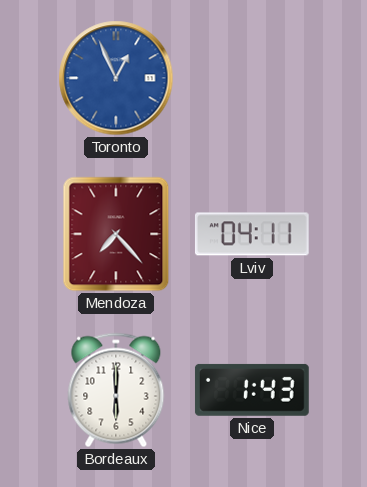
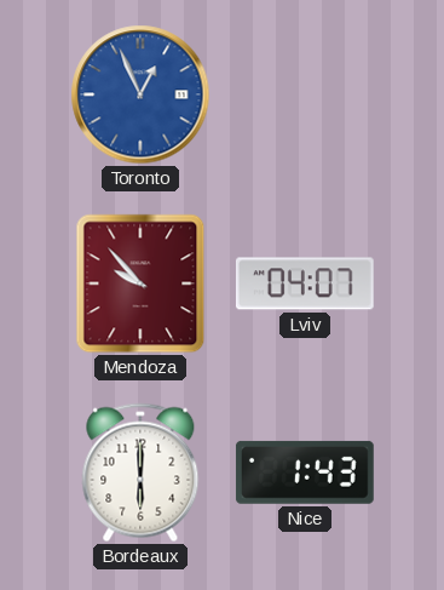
Mendoza: 7:23 -> 9:53
Lviv: 04:11 -> 04:07
